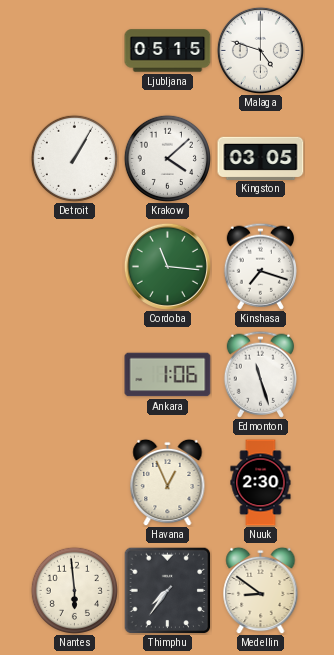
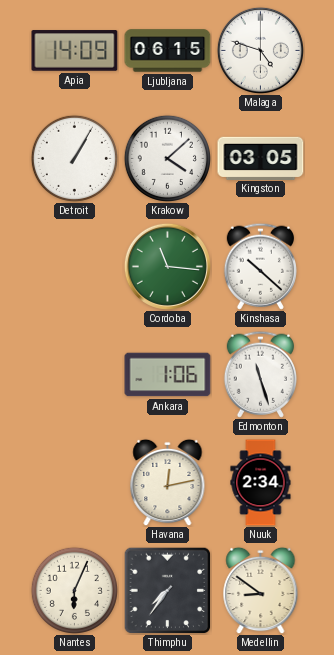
Apia: none -> 14:09
Ljubljana: 05:15 -> 06:15
Kinshasa: 7:18 -> 10:22
Havana: 12:56 -> 12:13
Nuuk: 2:30 -> 2:34
Nantes: 5:59 -> 6:04
